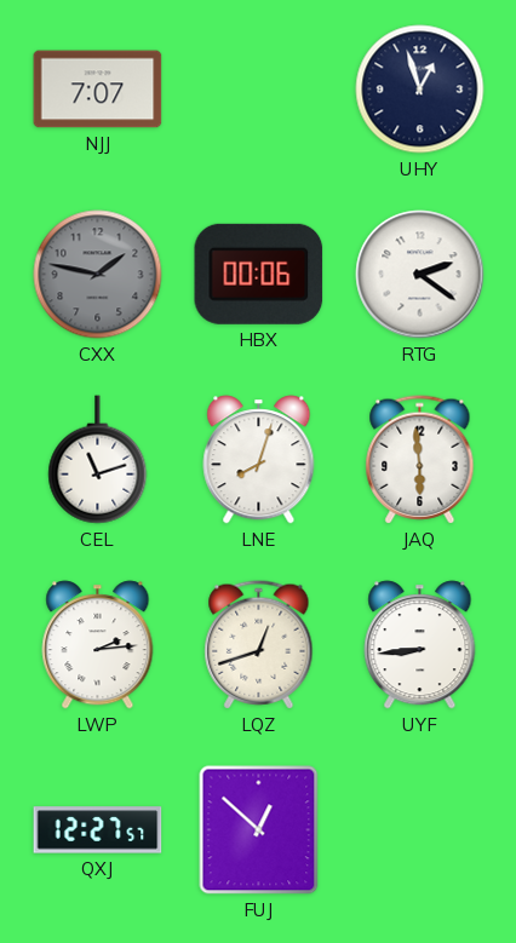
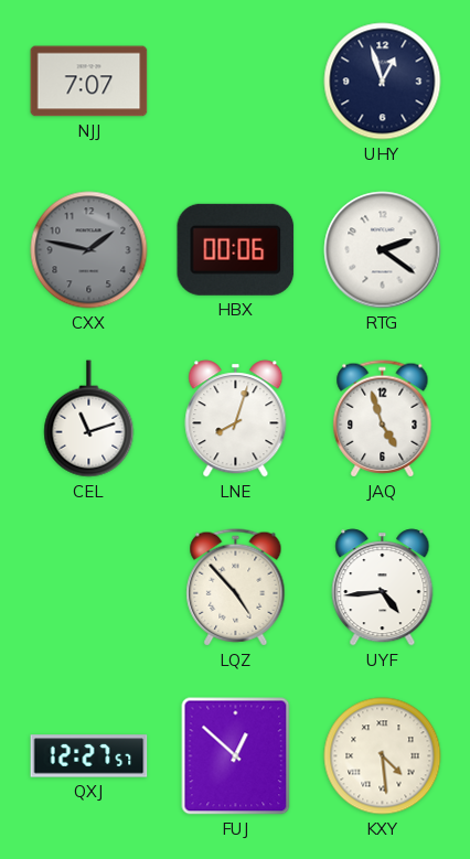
JAQ: 5:59 -> 4:57
LWP: 2:14 -> none
LQZ: 12:42 -> 4:53
UYF: 8:44 -> 4:44
KXY: none -> 4:29
